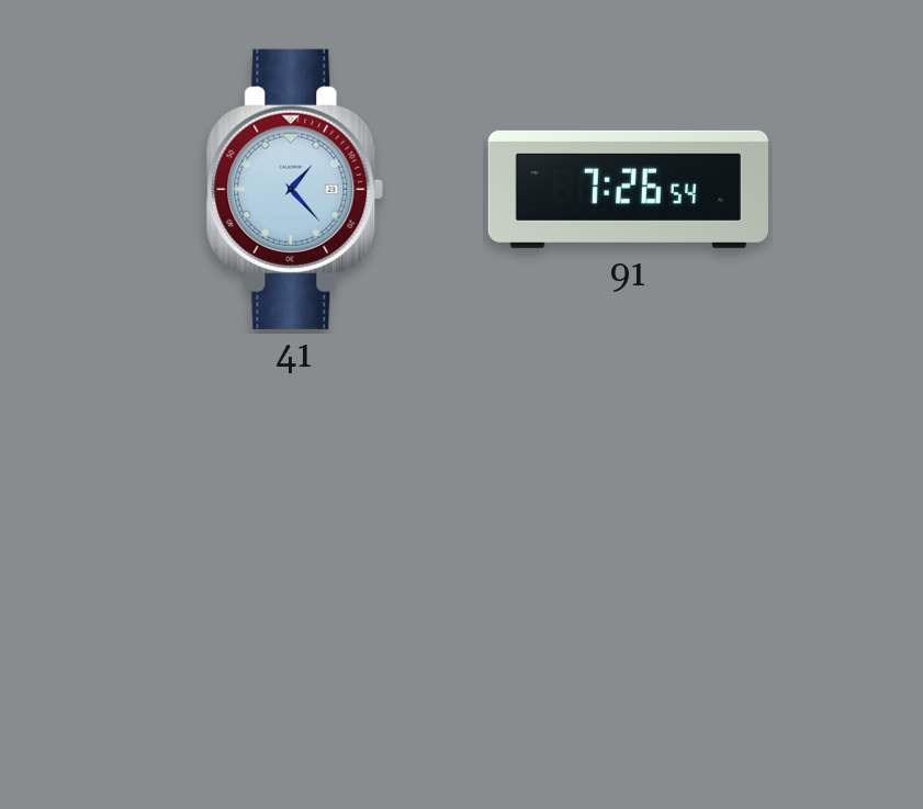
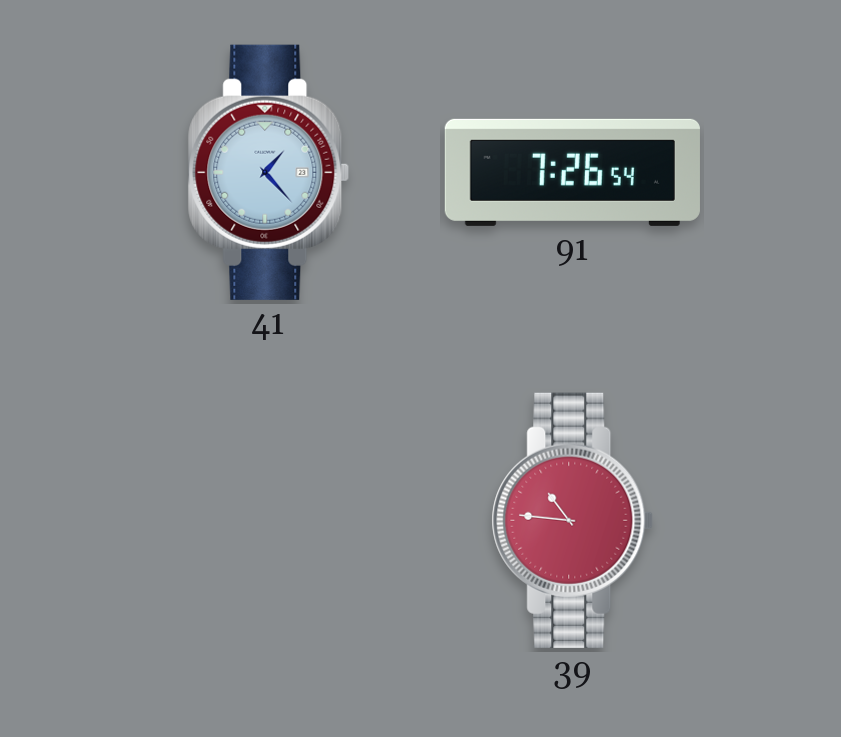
39: none -> 10:46
